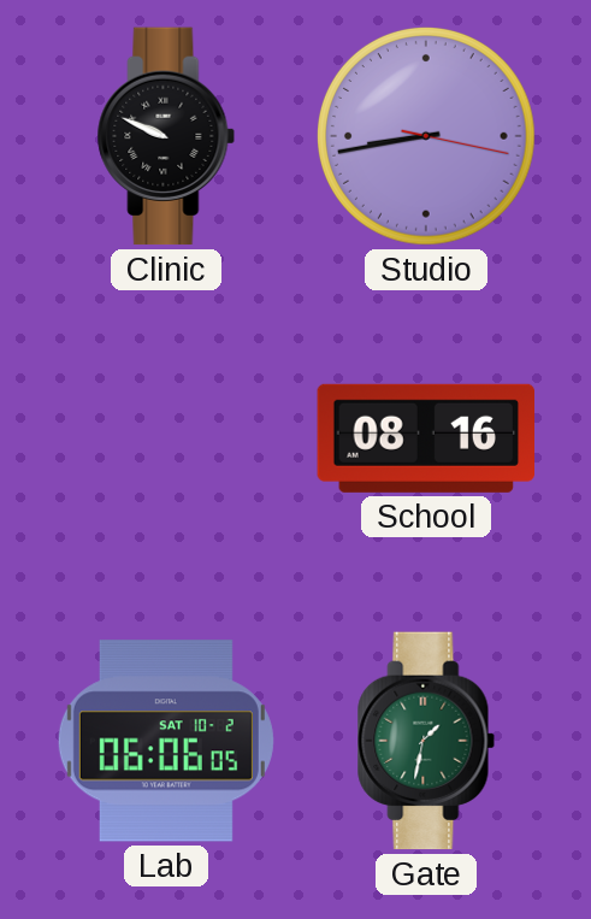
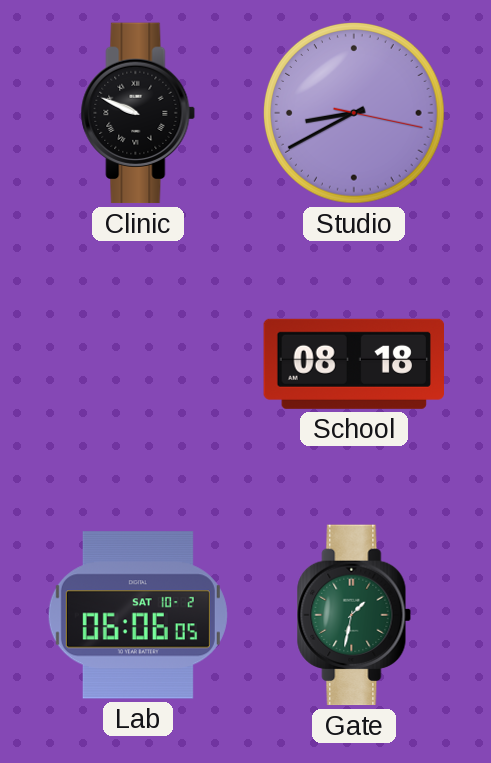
Studio: 8:43 -> 8:40
School: 08:16 -> 08:18
